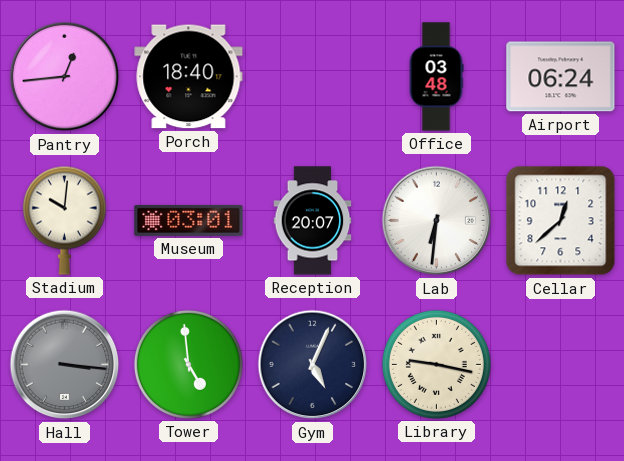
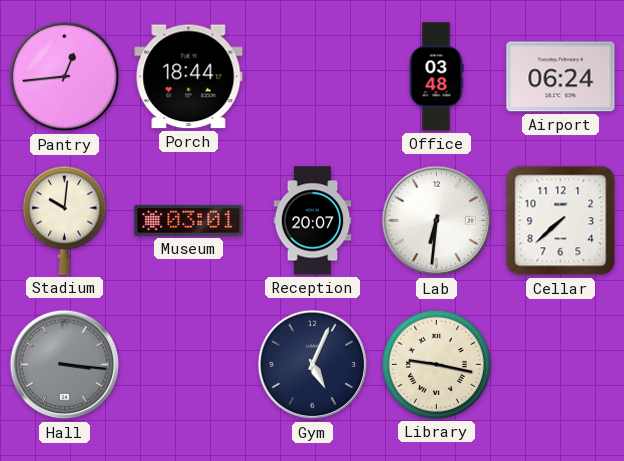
Porch: 18:40 -> 18:44
Cellar: 12:38 -> 7:38
Tower: 4:59 -> none
